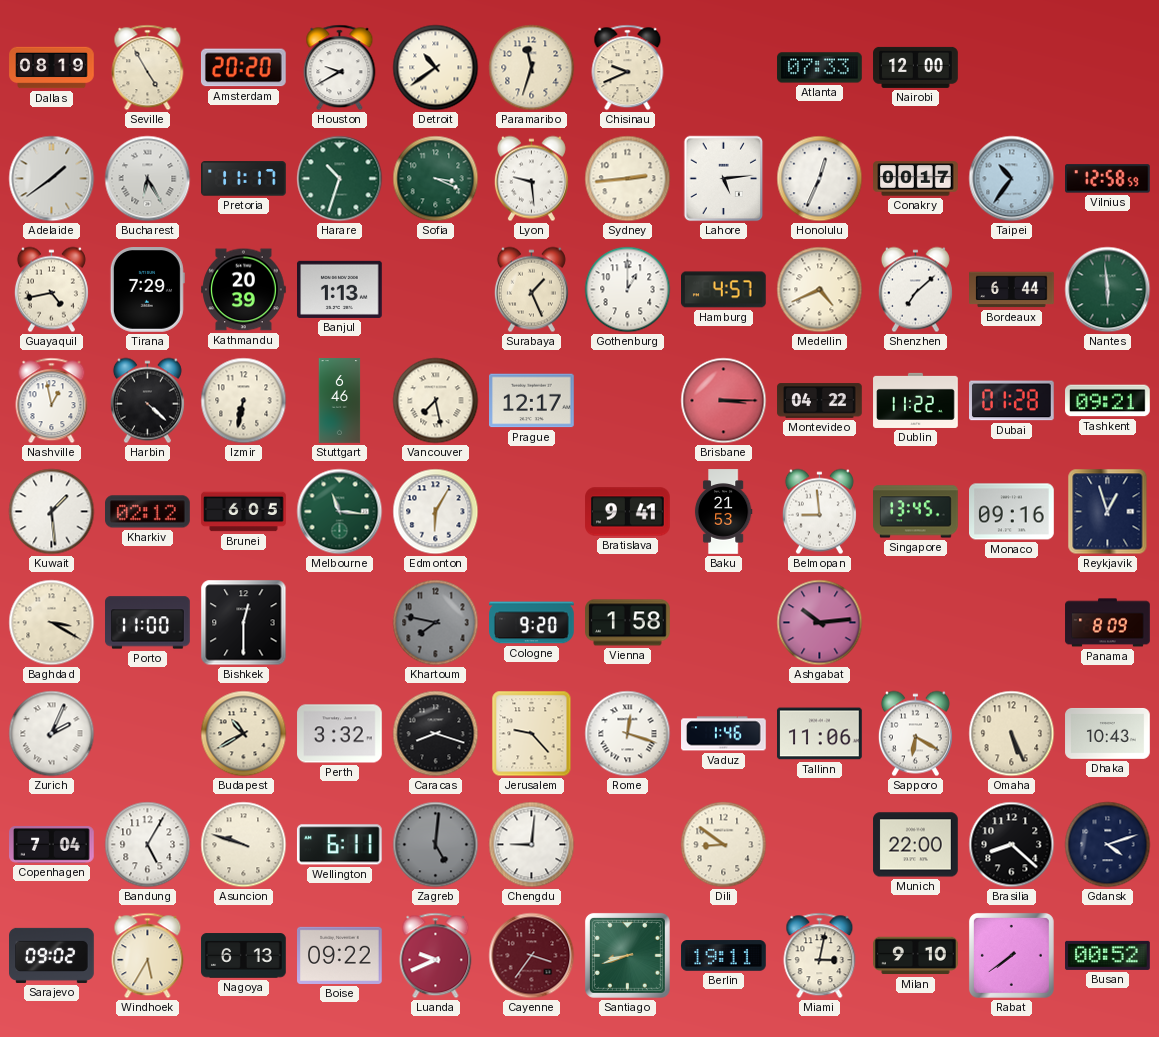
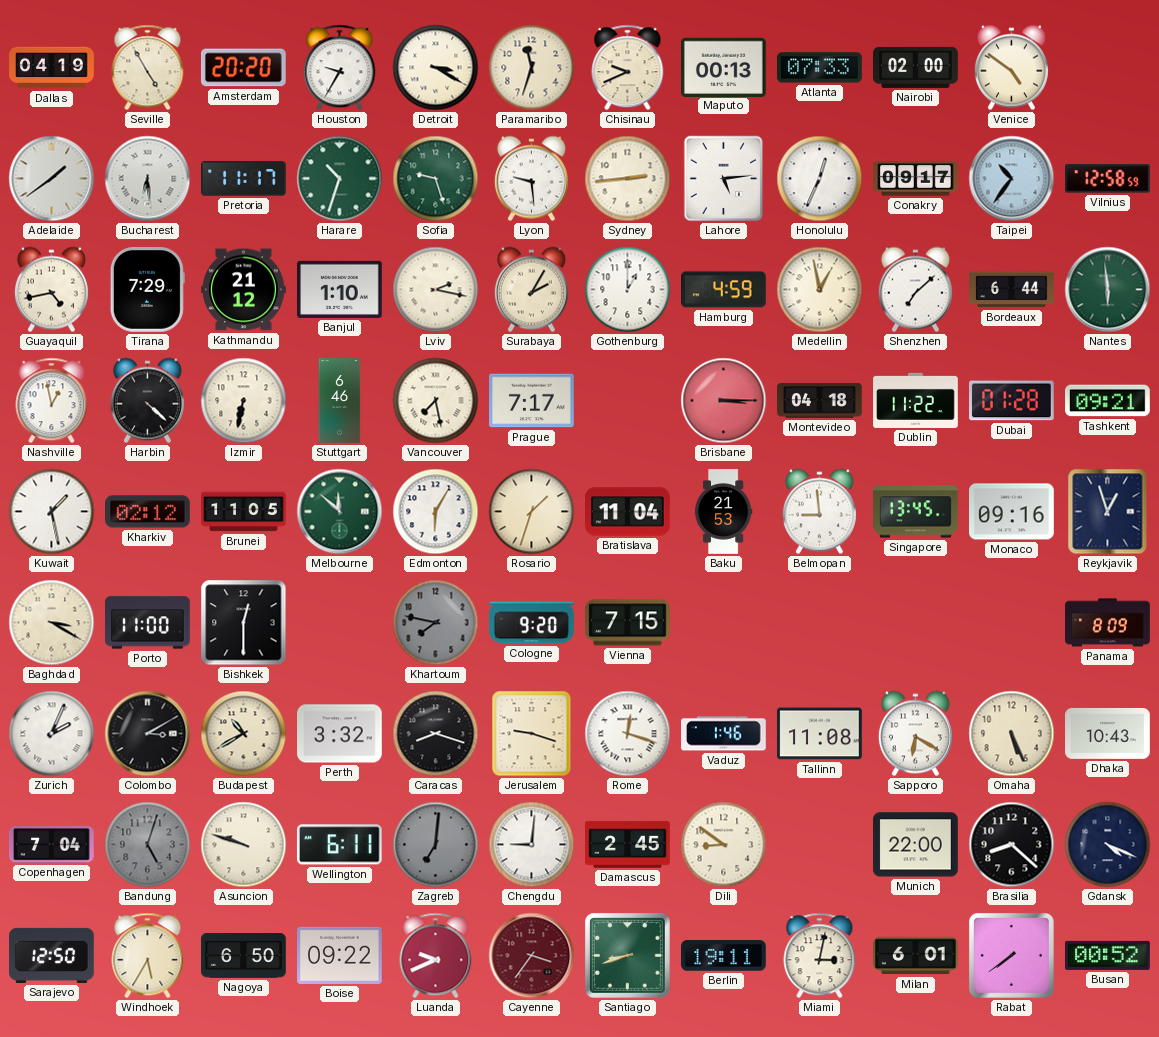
Dallas: 08:19 -> 04:19
Houston: 9:40 -> 9:35
Detroit: 10:39 -> 3:20
Maputo: none -> 00:13
Nairobi: 12:00 -> 02:00
Venice: none -> 4:51
Bucharest: 6:25 -> 6:29
Sofia: 3:19 -> 9:27
Conakry: 00:17 -> 09:17
Kathmandu: 20:39 -> 21:12
Banjul: 1:13 -> 1:10
Lviv: none -> 2:17
Surabaya: 1:26 -> 2:05
Hamburg: 4:57 -> 4:59
Medellin: 4:41 -> 12:58
Prague: 12:17 -> 7:17
Montevideo: 04:22 -> 04:18
Kuwait: 1:29 -> 1:28
Brunei: 6:05 -> 11:05
Melbourne: 11:16 -> 11:52
Rosario: none -> 1:33
Bratislava: 9:41 -> 11:04
Vienna: 1:58 -> 7:15
Ashgabat: 10:14 -> none
Colombo: none -> 3:10
Jerusalem: 9:23 -> 9:18
Tallinn: 11:06 -> 11:08
Bandung: 5:05 -> 5:03
Bandung dial: white -> grey
Zagreb: 5:01 -> 7:01
Damascus: none -> 2:45
Gdansk: 4:12 -> 4:19
Sarajevo: 09:02 -> 12:50
Nagoya: 6:13 -> 6:50
Milan: 9:10 -> 6:01
